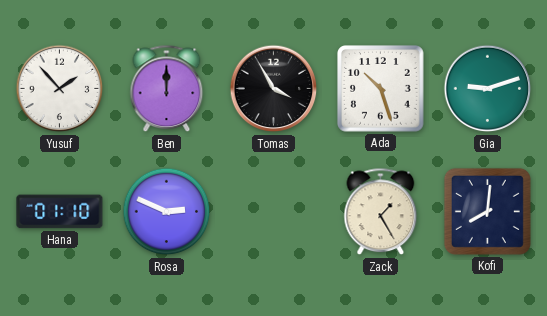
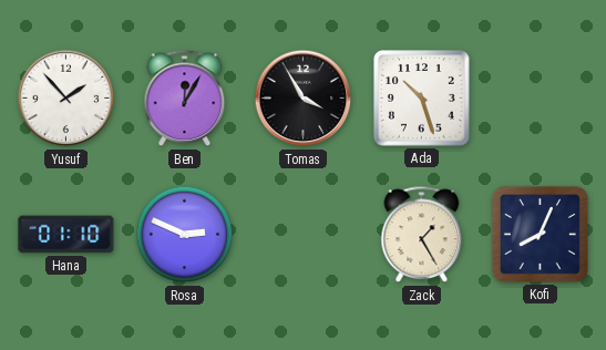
Ben: 12:00 -> 12:05
Gia: 9:12 -> none
Kofi: 8:01 -> 8:04
